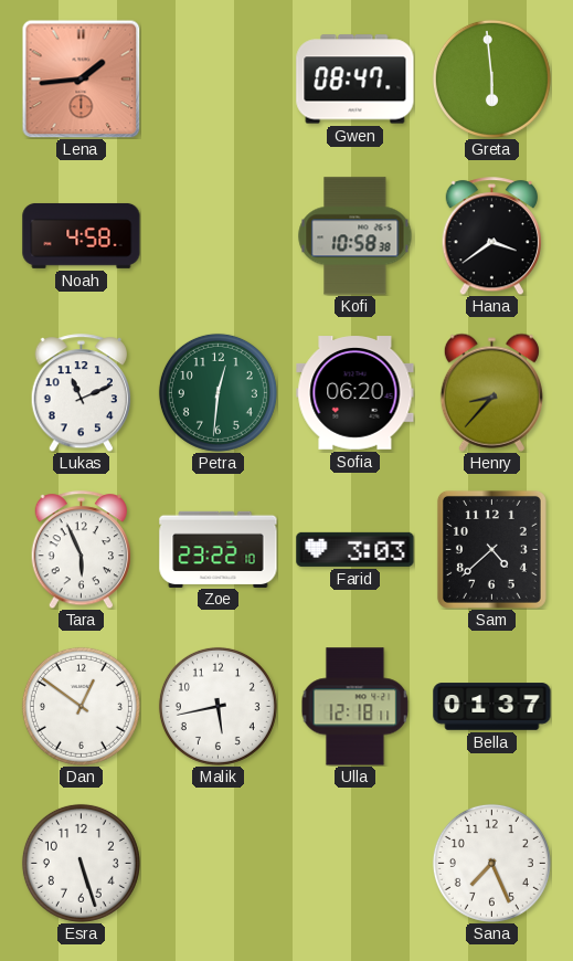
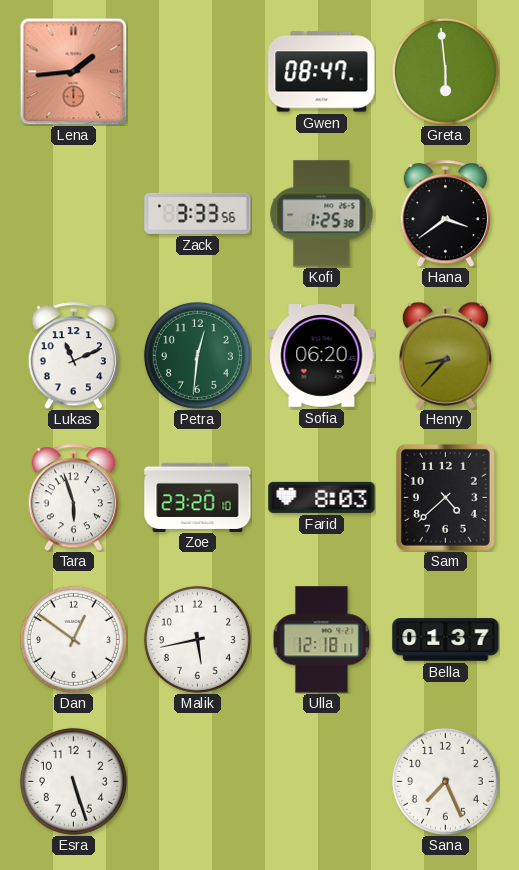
Noah: 4:58 -> none
Zack: none -> 3:33
Kofi: 10:58 -> 1:25
Tara: 5:56 -> 5:57
Zoe: 23:22 -> 23:20
Farid: 3:03 -> 8:03
